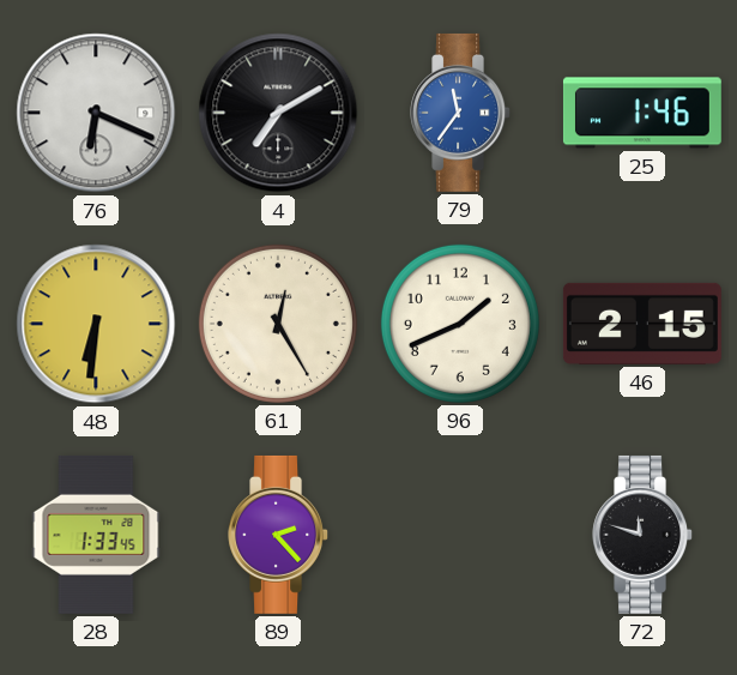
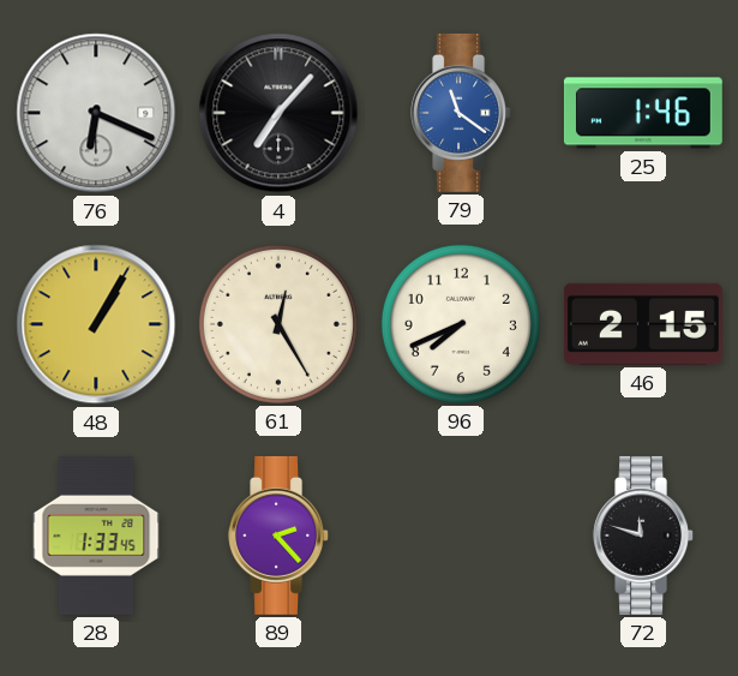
4: 7:10 -> 7:07
79: 11:36 -> 11:21
48: 6:31 -> 1:05
96: 1:41 -> 7:41
